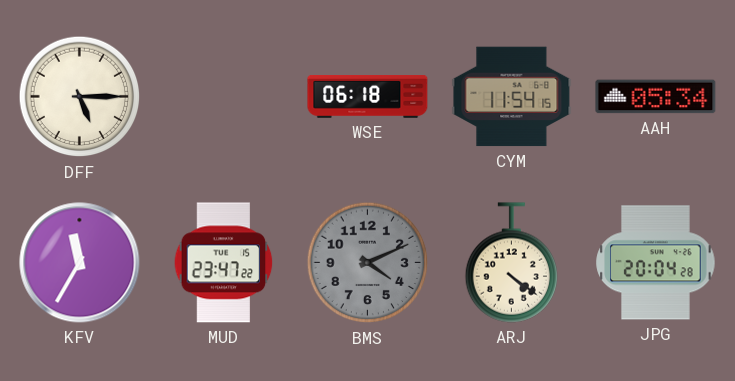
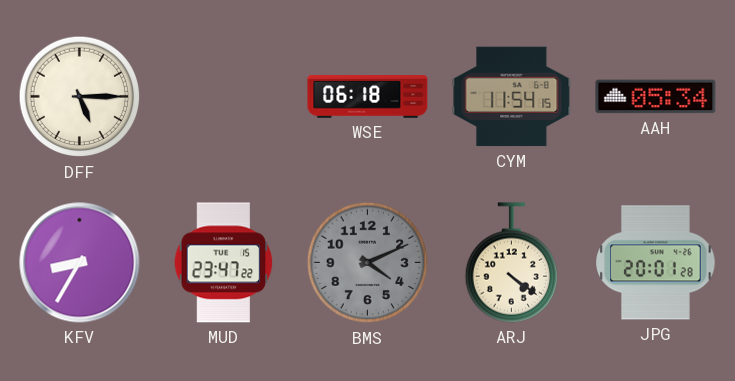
KFV: 11:35 -> 8:35
JPG: 20:04 -> 20:01
